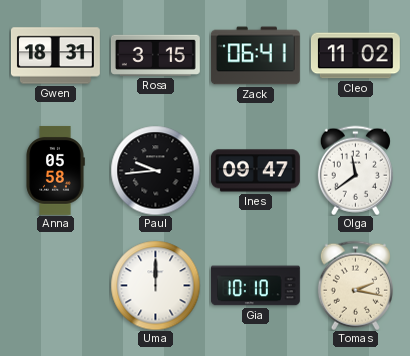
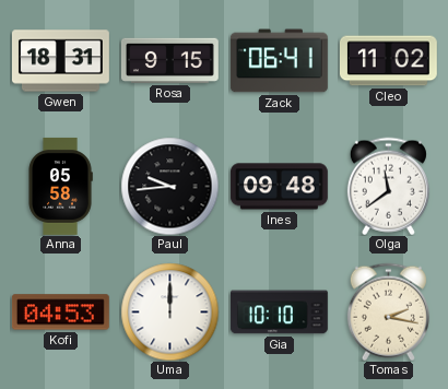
Rosa: 3:15 -> 9:15
Ines: 09:47 -> 09:48
Kofi: none -> 04:53
